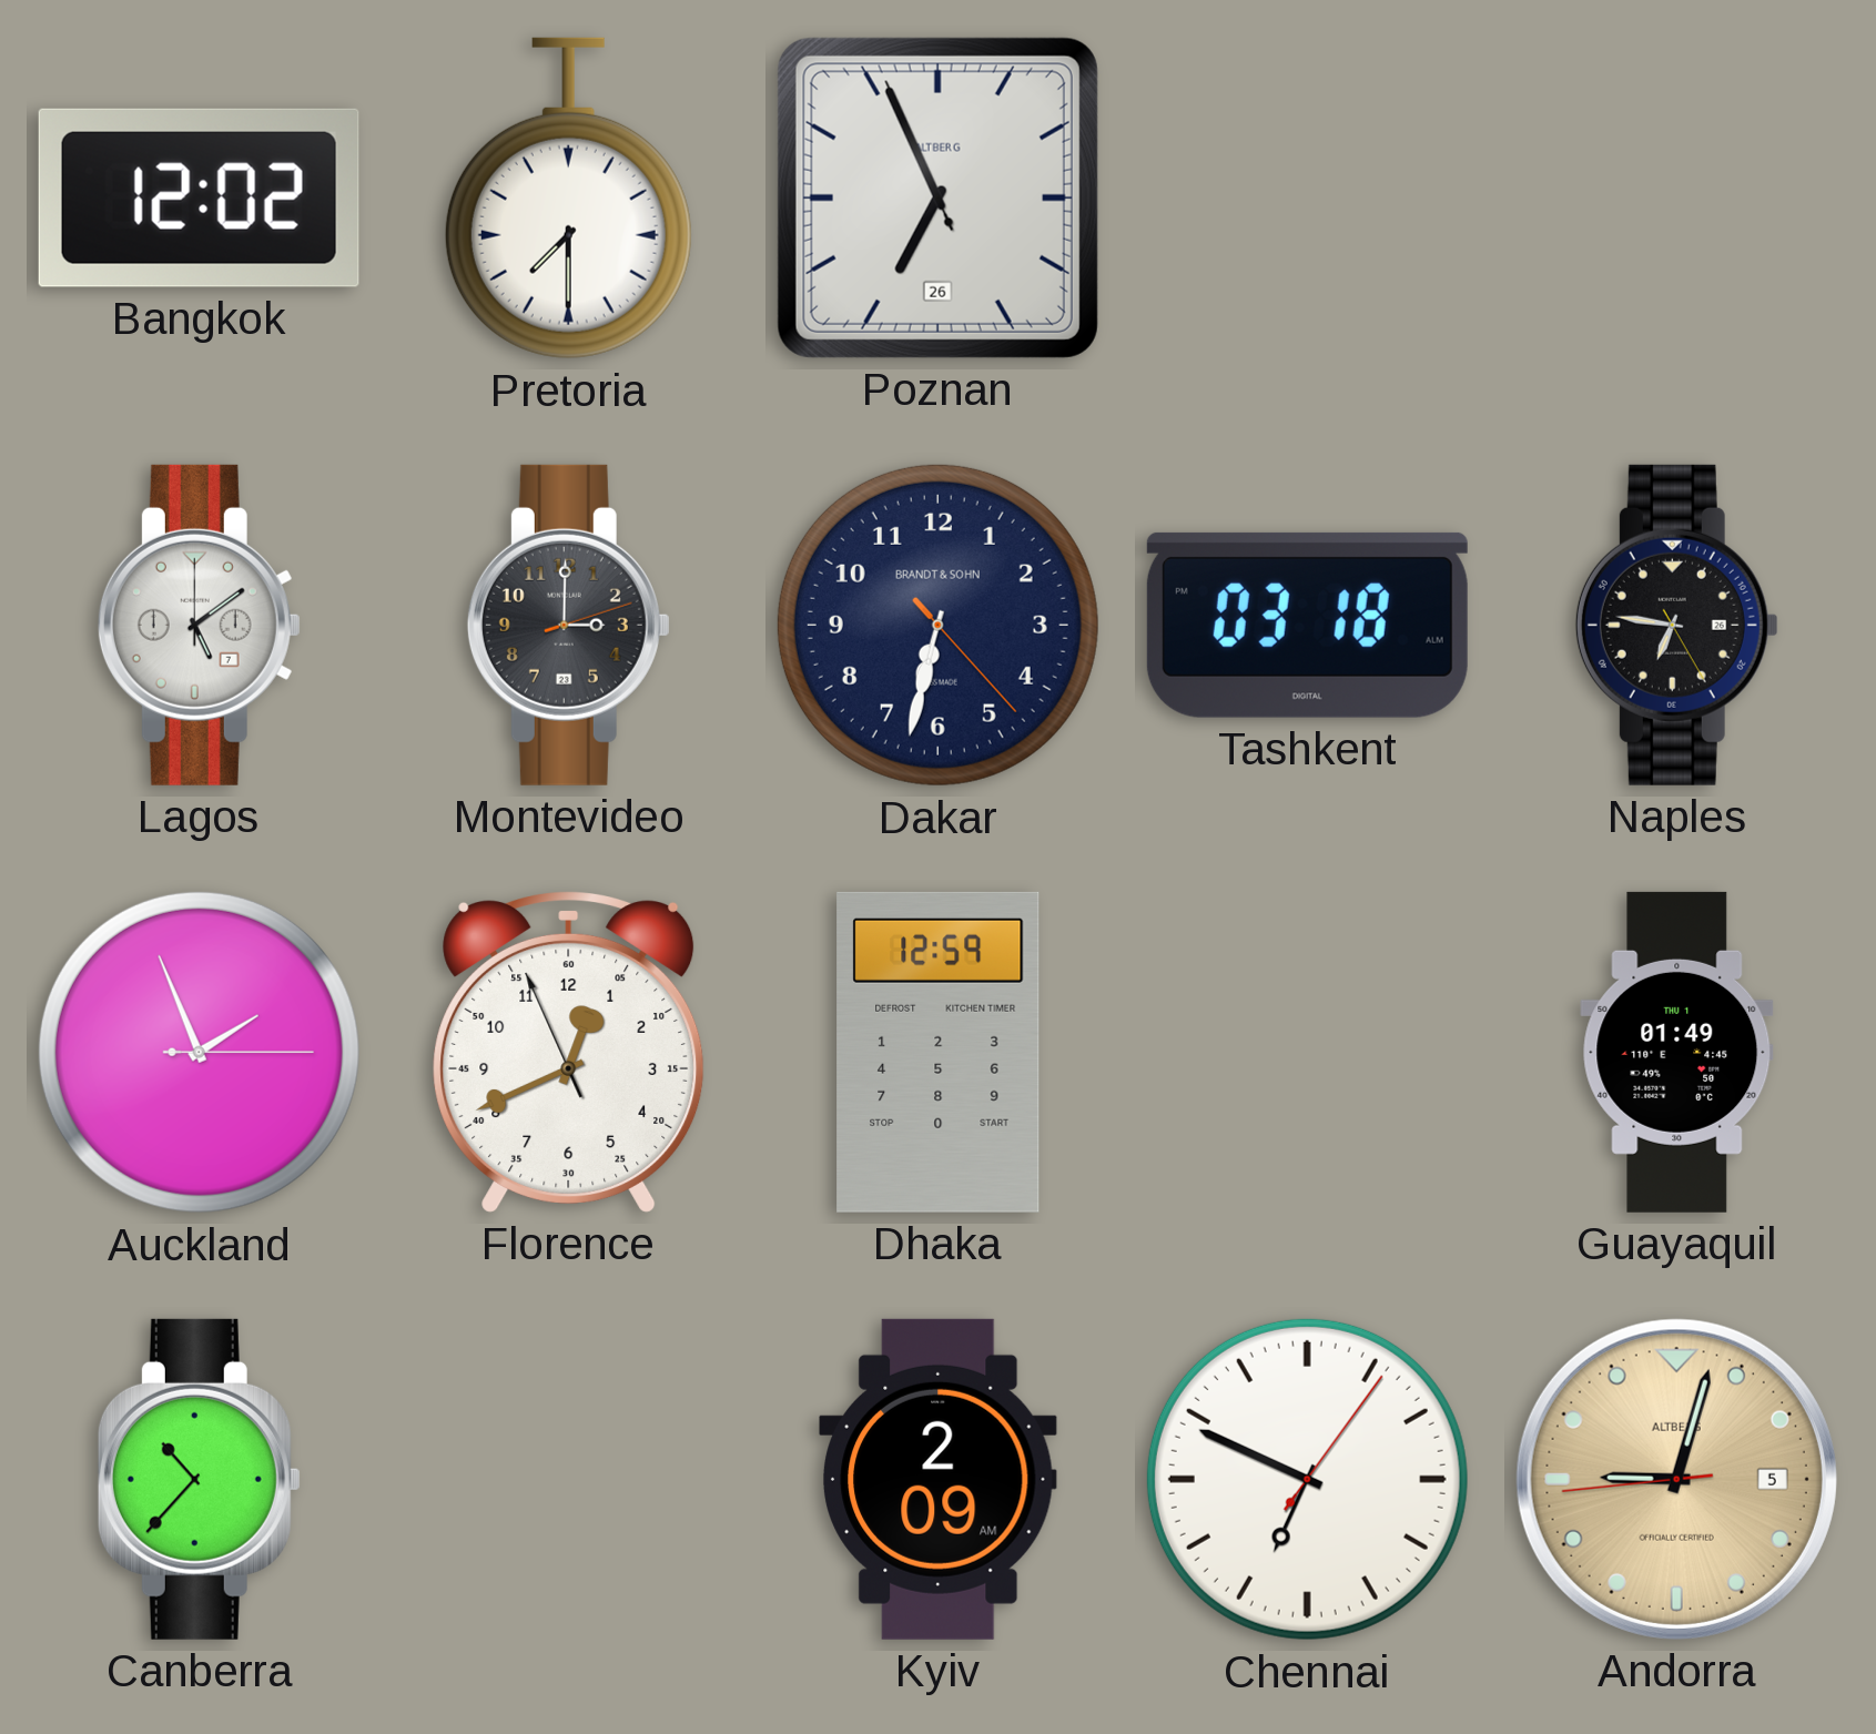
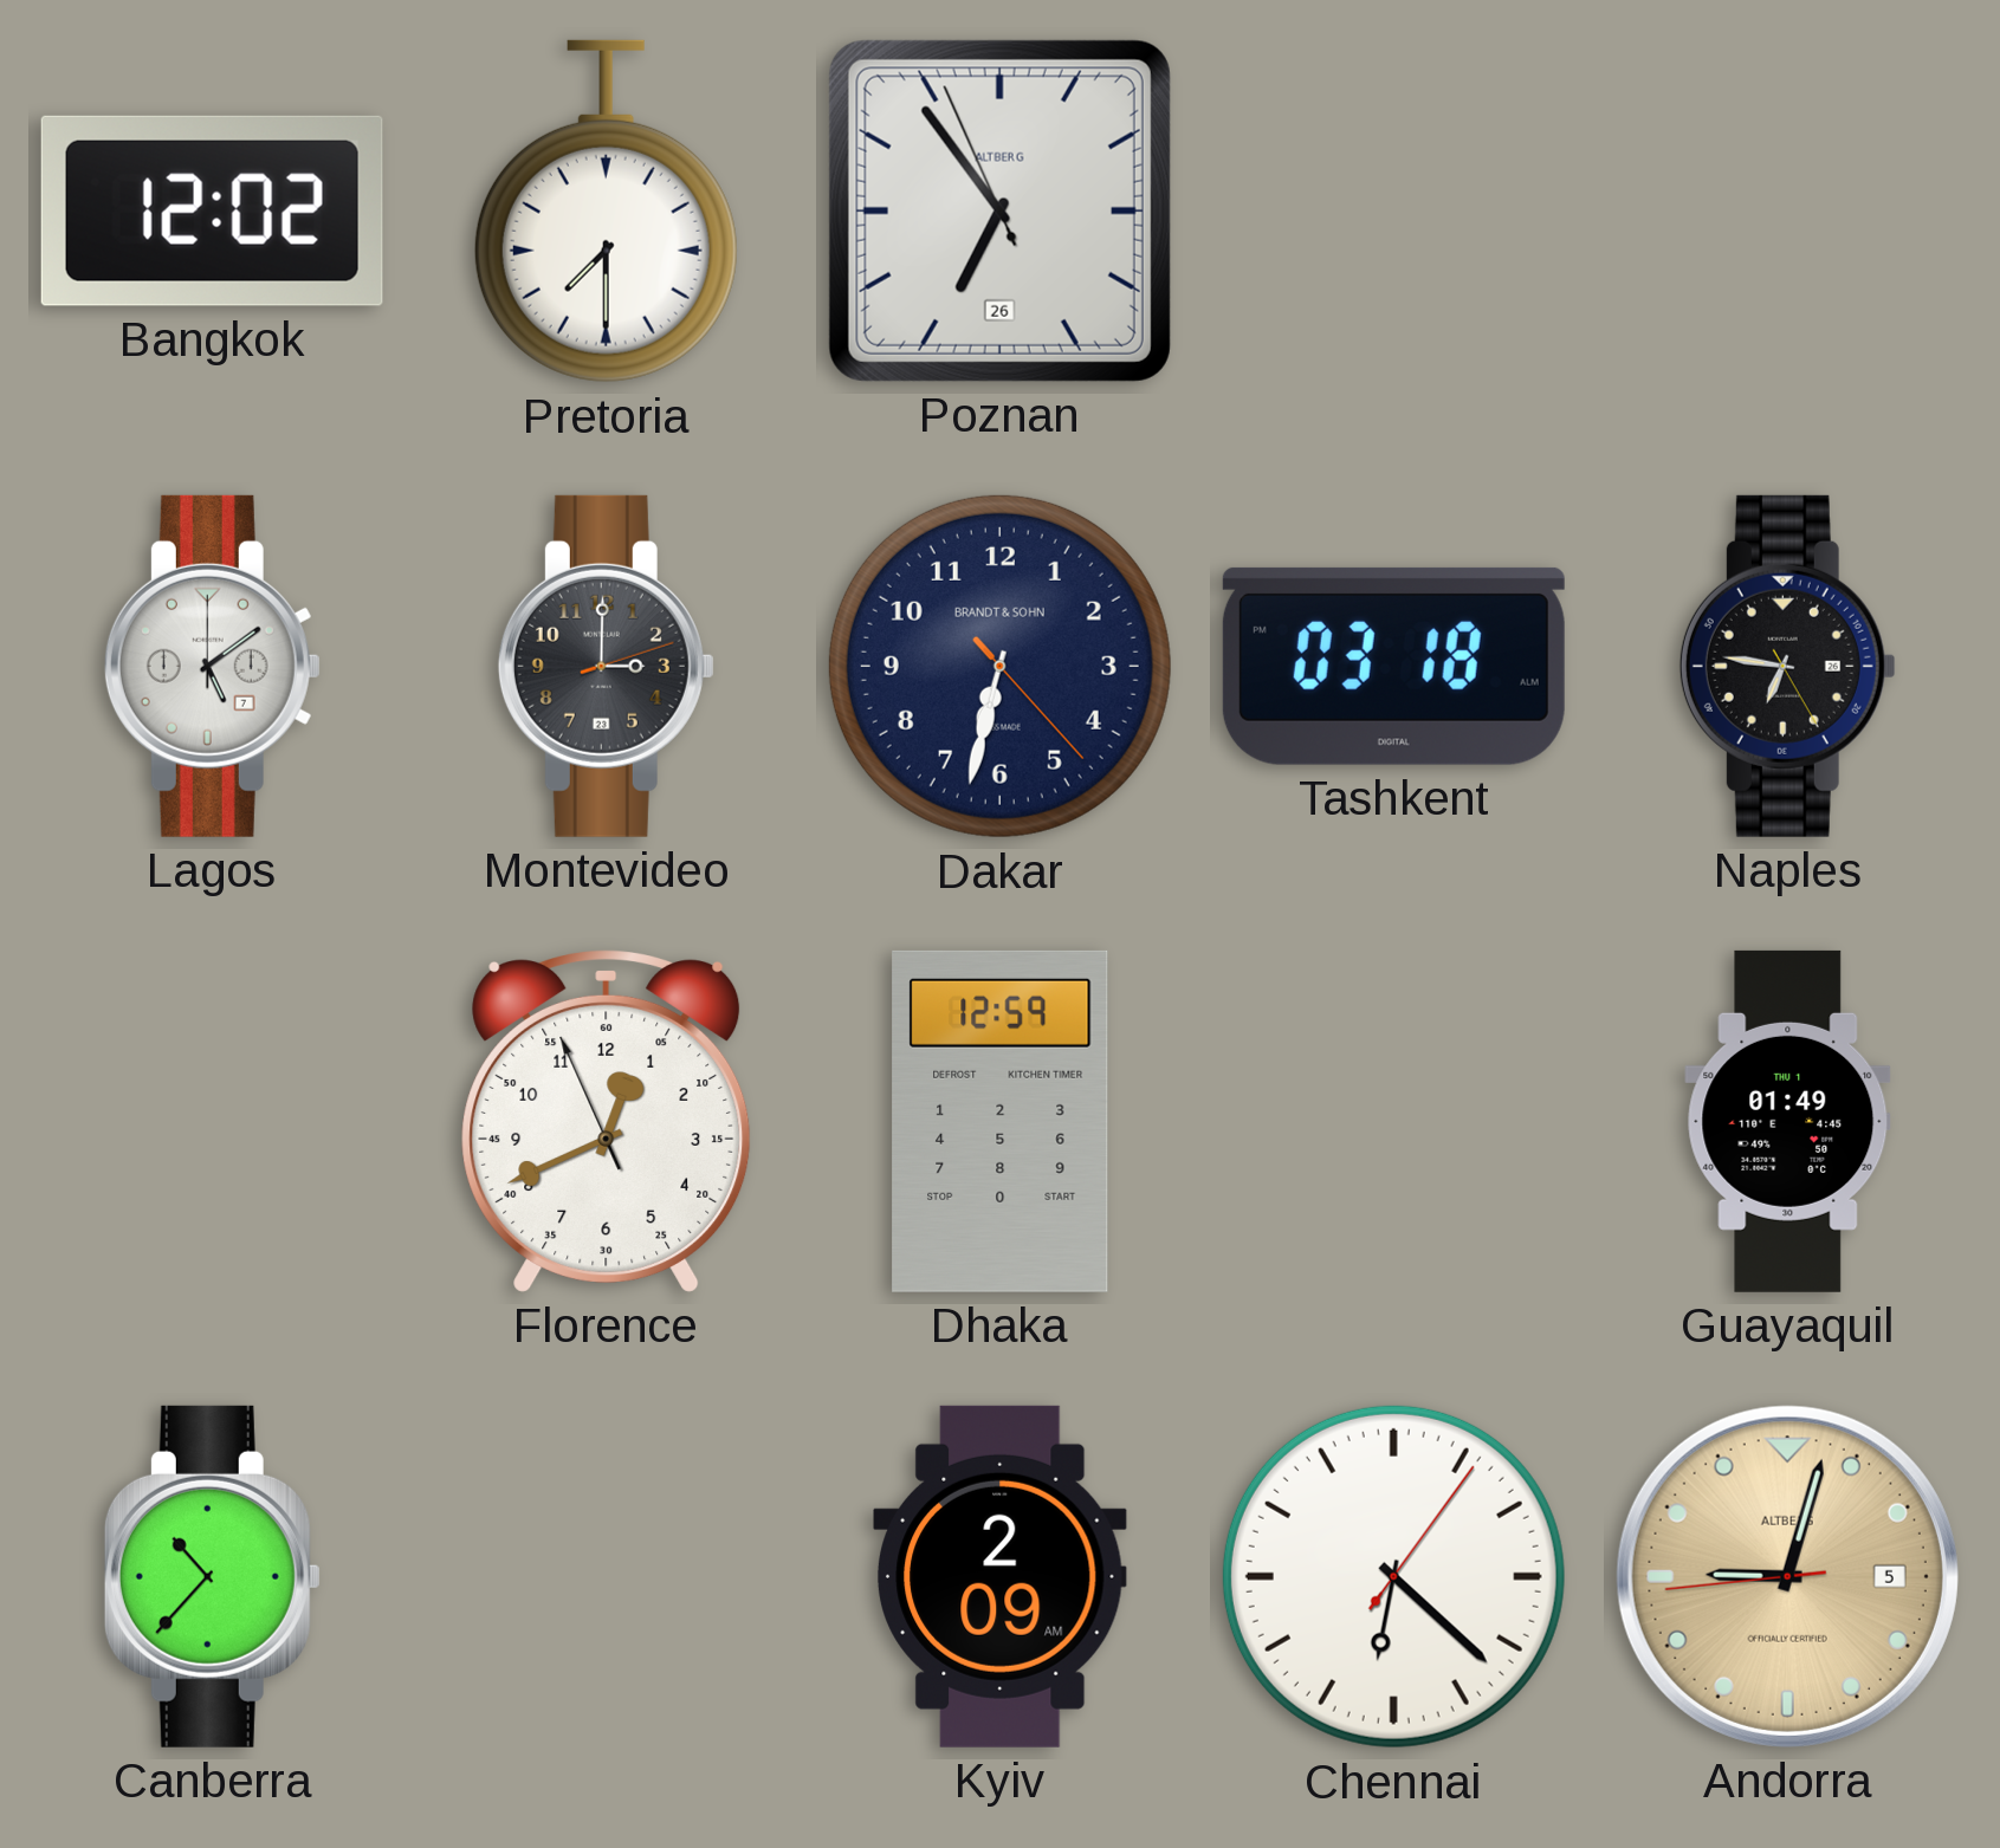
Poznan: 6:55 -> 6:53
Auckland: 1:56 -> none
Chennai: 6:49 -> 6:22
